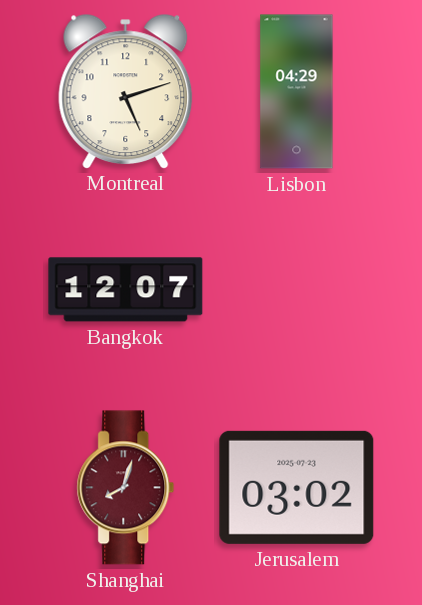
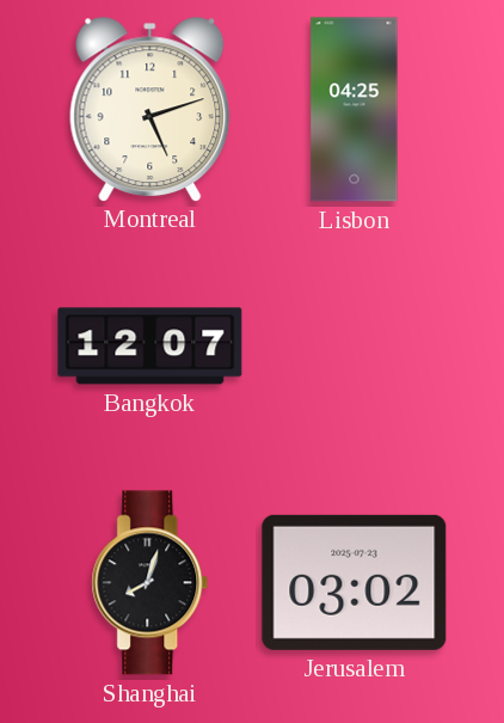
Lisbon: 04:29 -> 04:25
Shanghai dial: burgundy -> black
